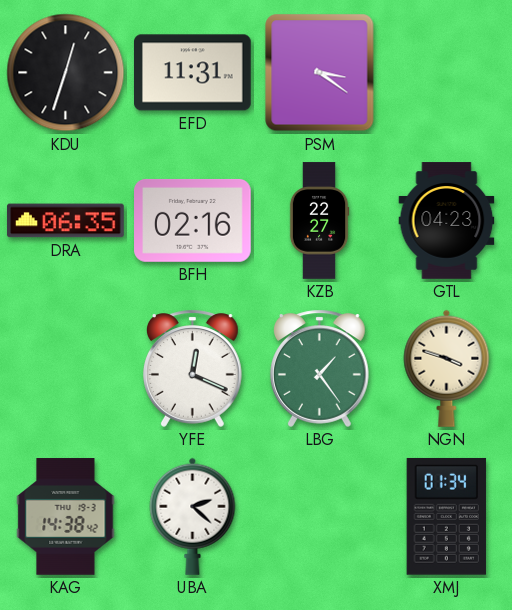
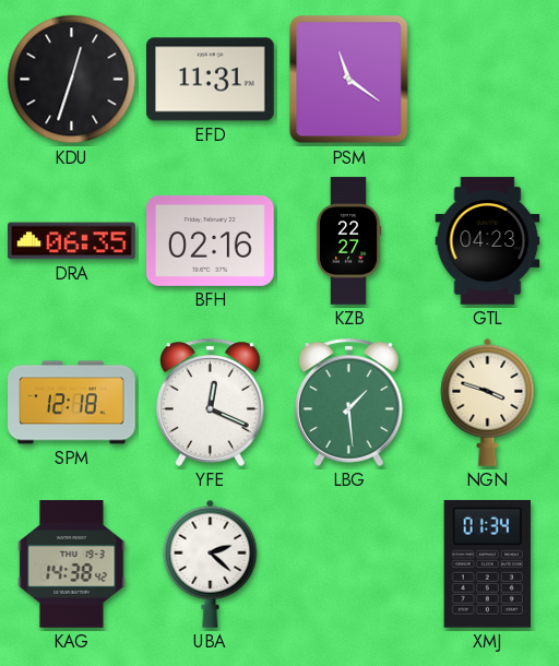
PSM: 3:21 -> 11:21
SPM: none -> 12:18
LBG: 1:24 -> 1:29
